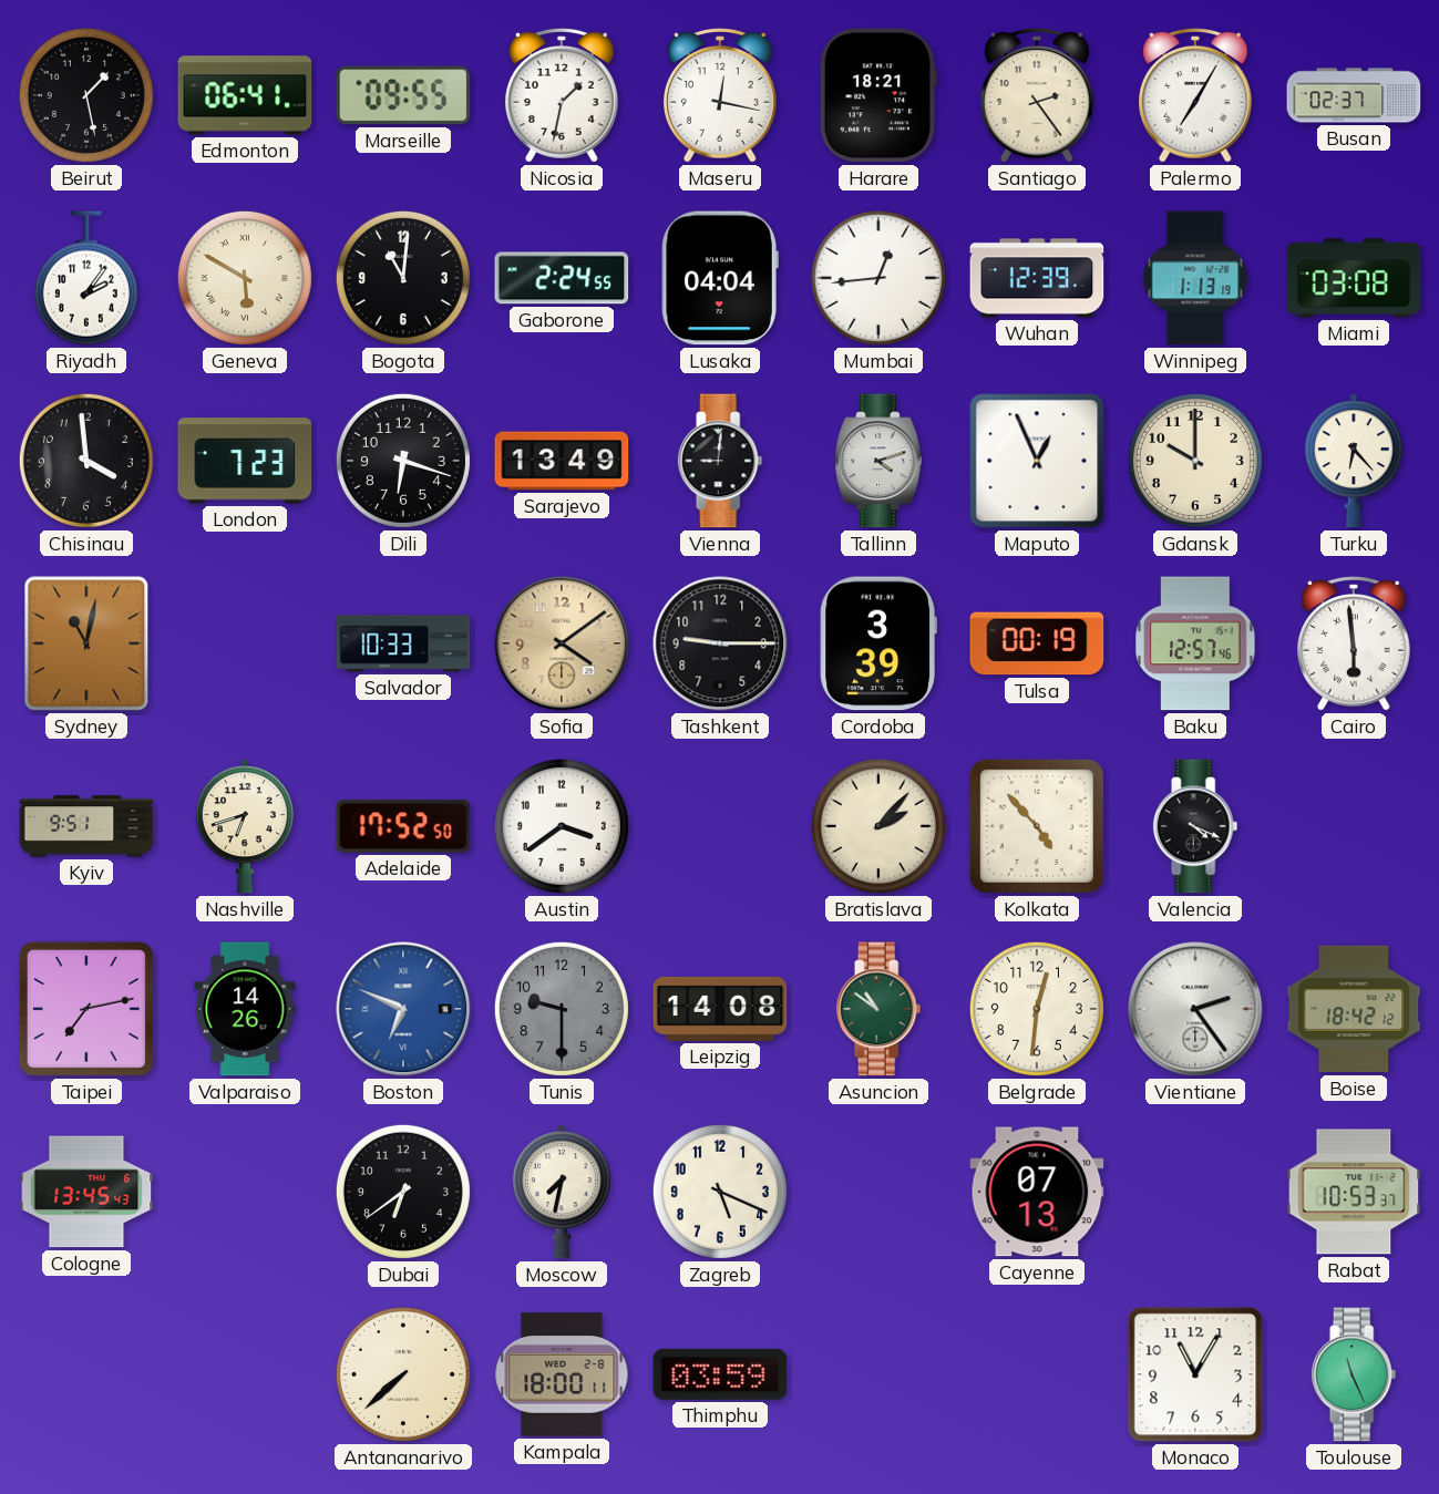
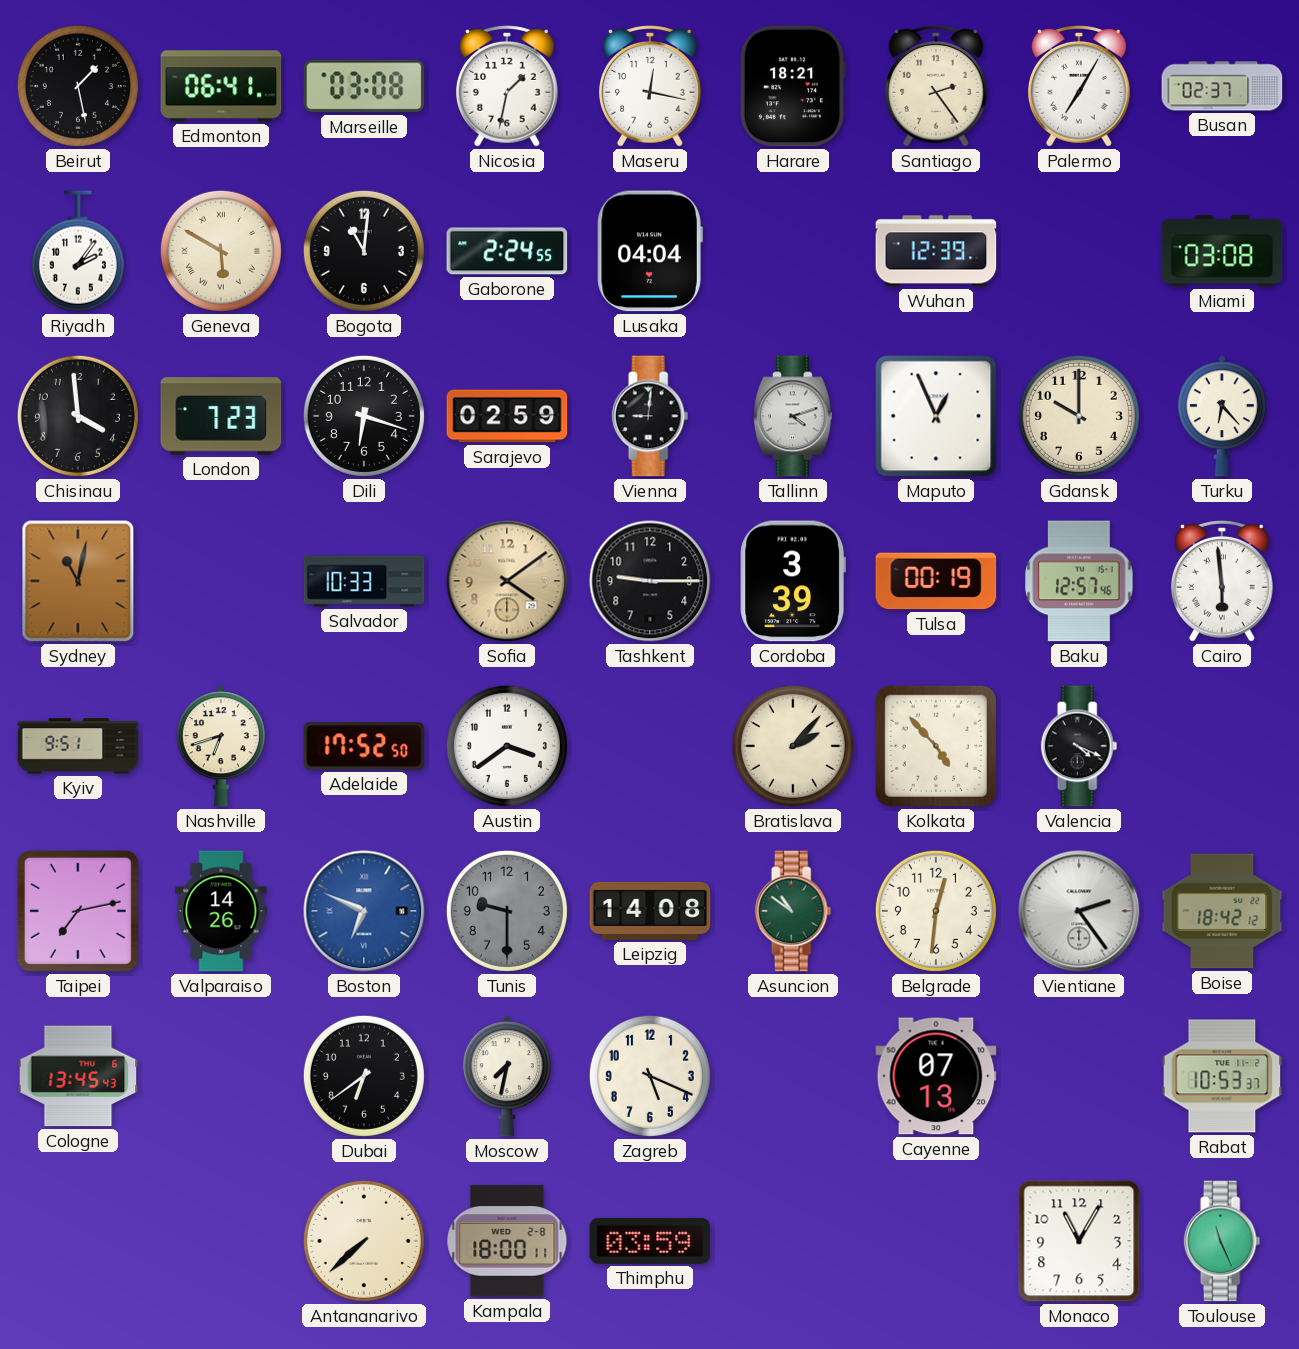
Marseille: 09:55 -> 03:08
Mumbai: 12:44 -> none
Winnipeg: 1:13 -> none
Sarajevo: 13:49 -> 02:59
